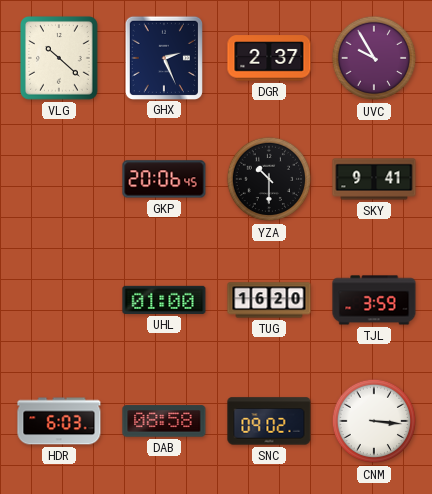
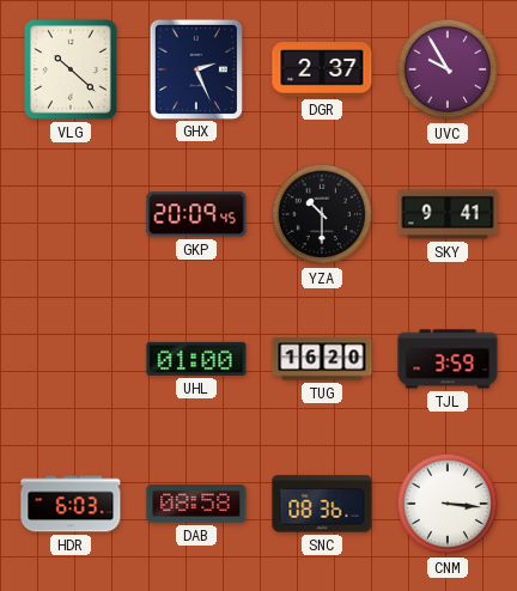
GKP: 20:06 -> 20:09
SNC: 09:02 -> 08:36
